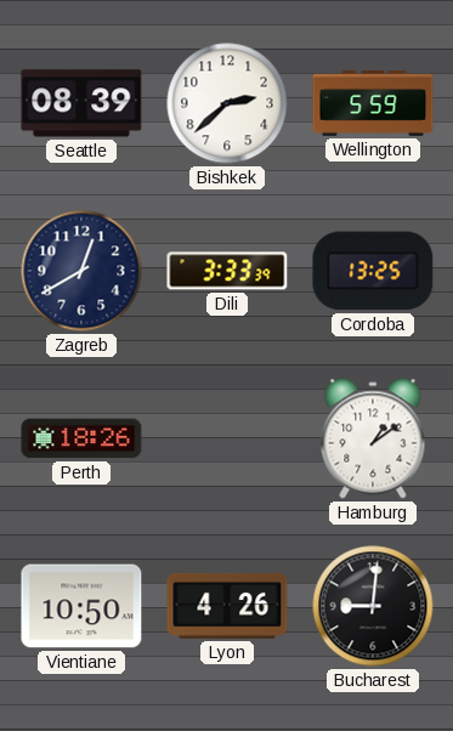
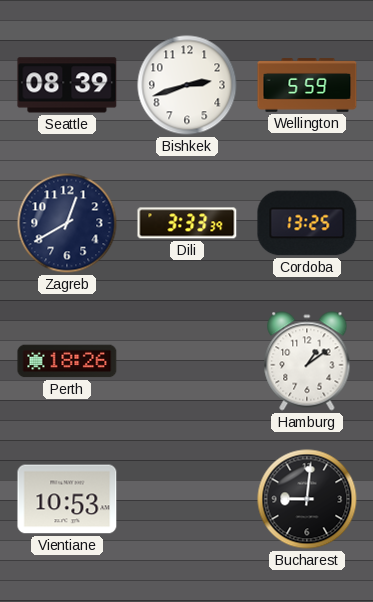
Bishkek: 2:38 -> 2:42
Vientiane: 10:50 -> 10:53
Lyon: 4:26 -> none
